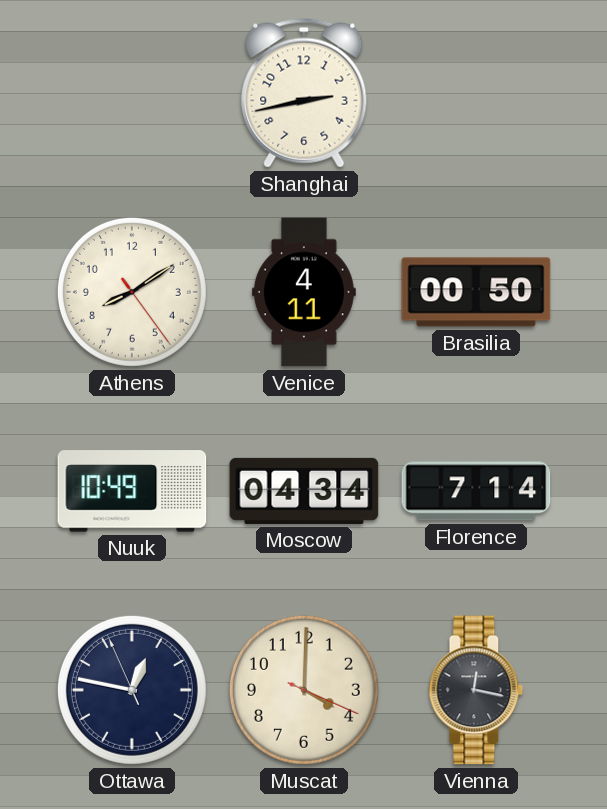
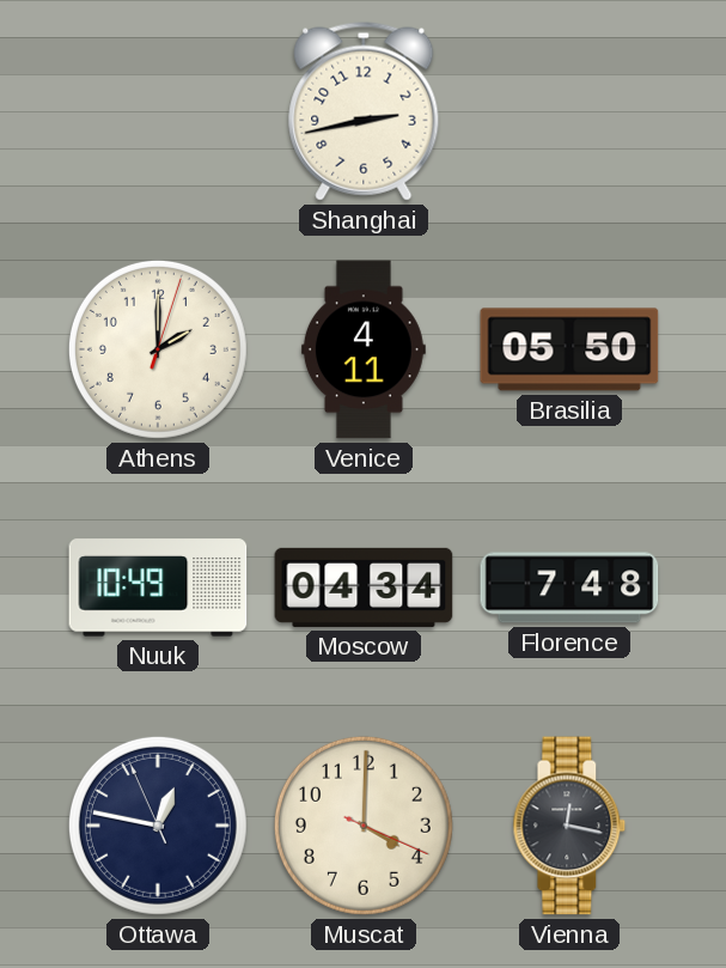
Athens: 8:09 -> 2:00
Brasilia: 00:50 -> 05:50
Florence: 7:14 -> 7:48
